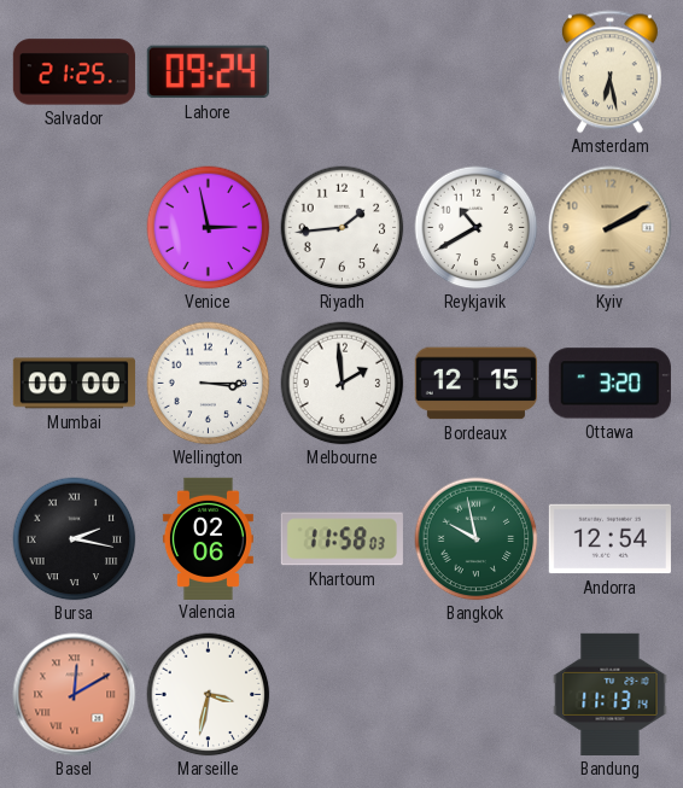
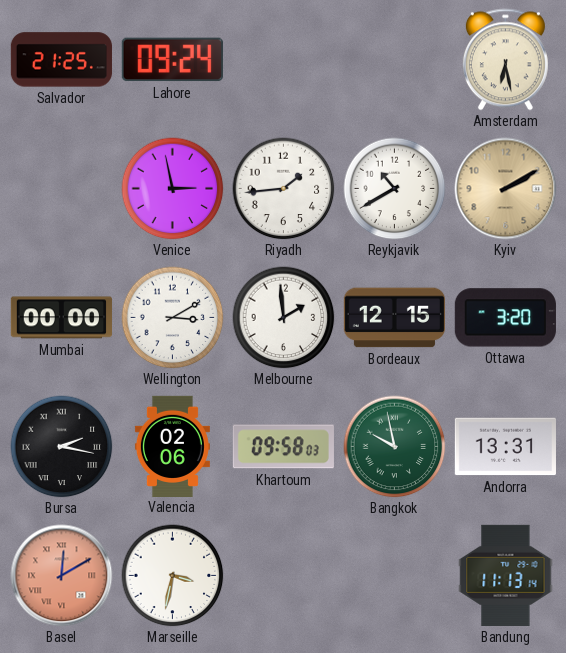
Wellington: 3:15 -> 3:10
Khartoum: 11:58 -> 09:58
Andorra: 12:54 -> 13:31
